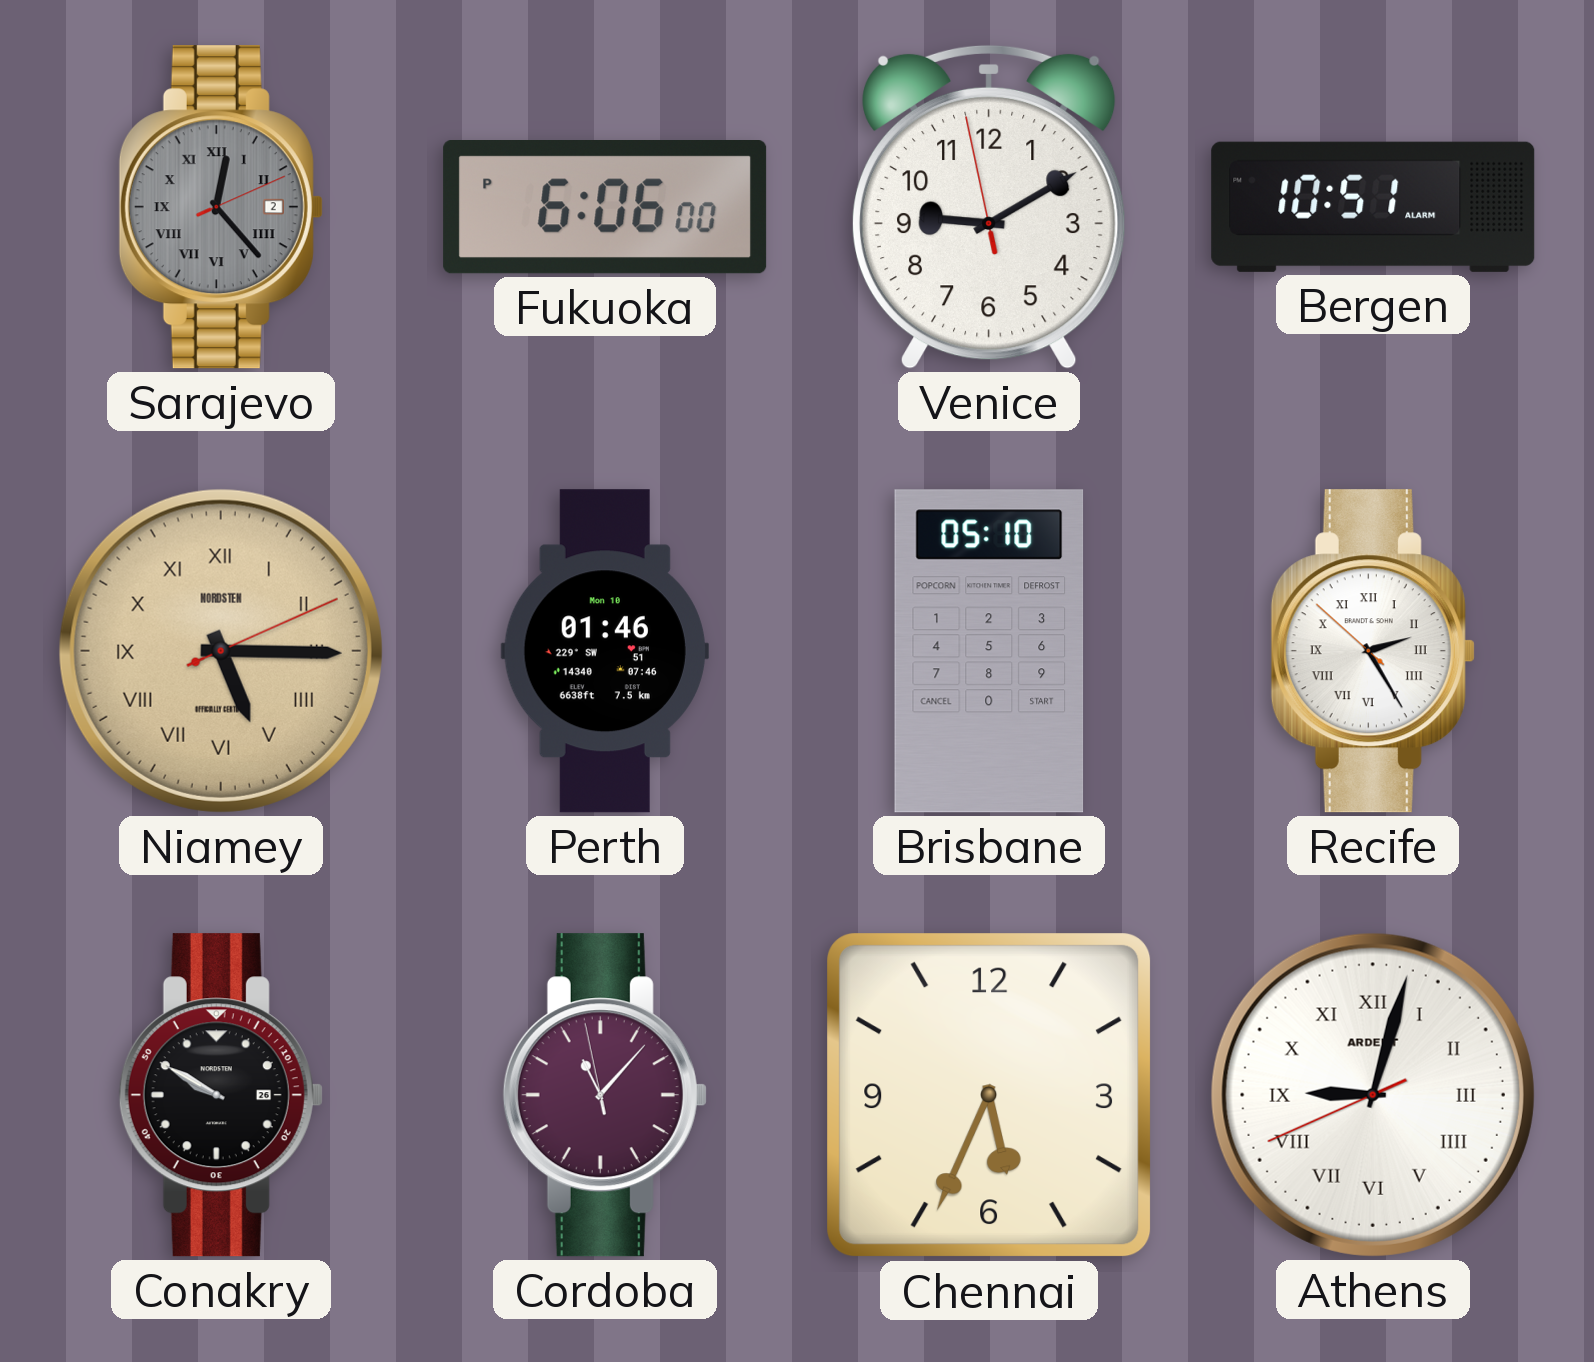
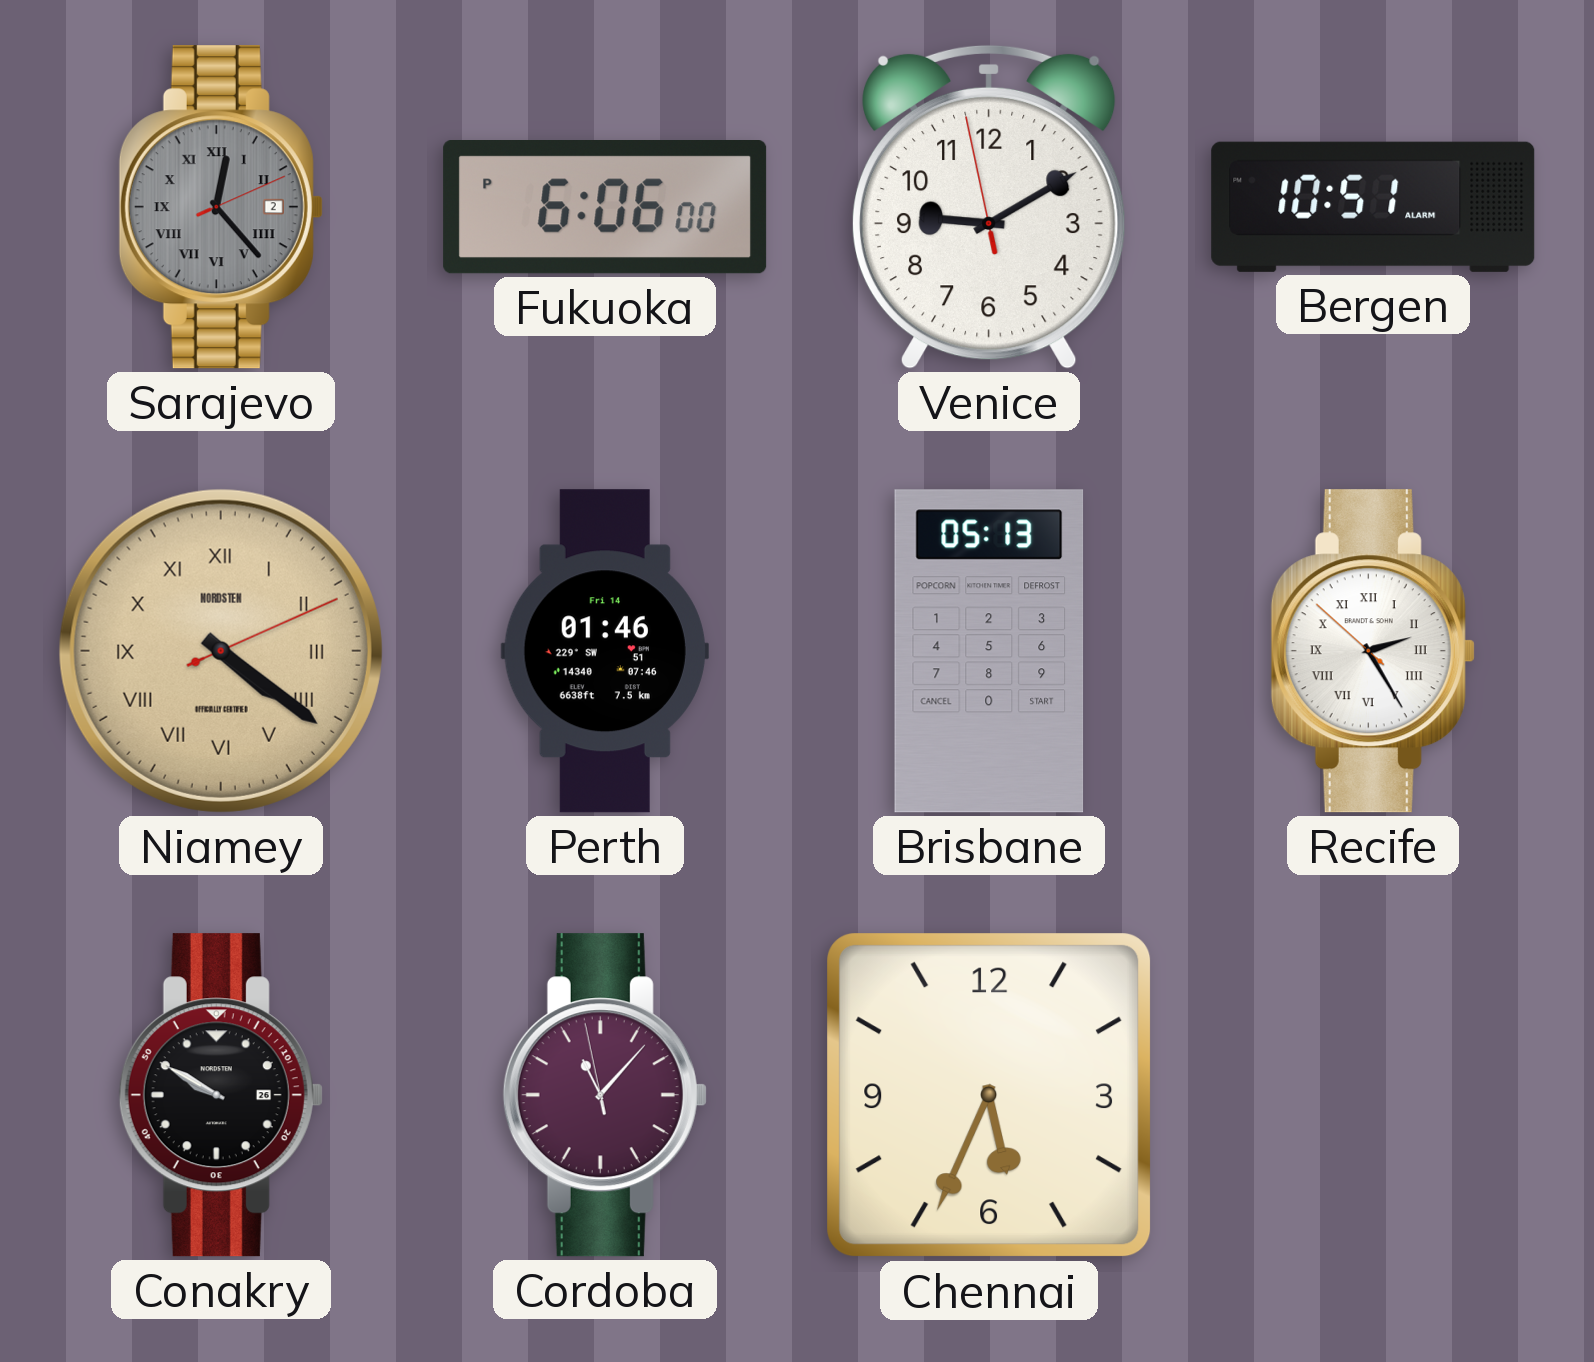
Niamey: 5:15 -> 4:21
Perth date: Mon 10 -> Fri 14
Brisbane: 05:10 -> 05:13
Athens: 9:02 -> none
